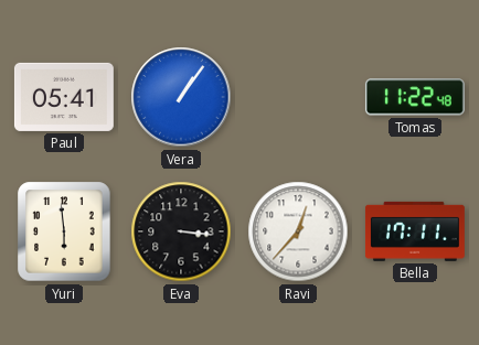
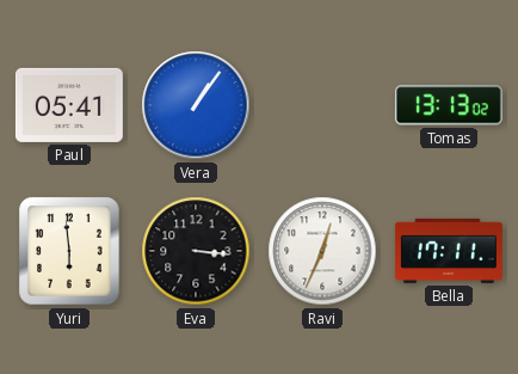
Tomas: 11:22 -> 13:13
Ravi: 12:37 -> 12:34
